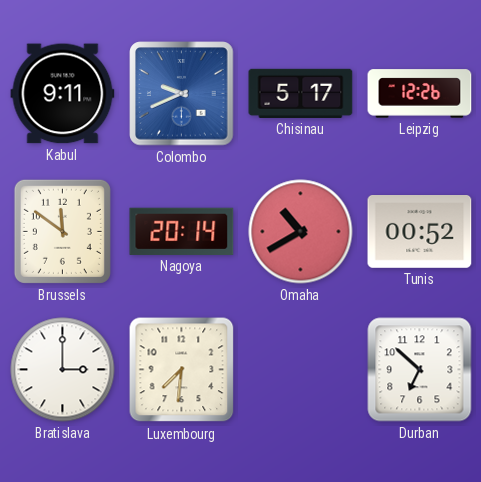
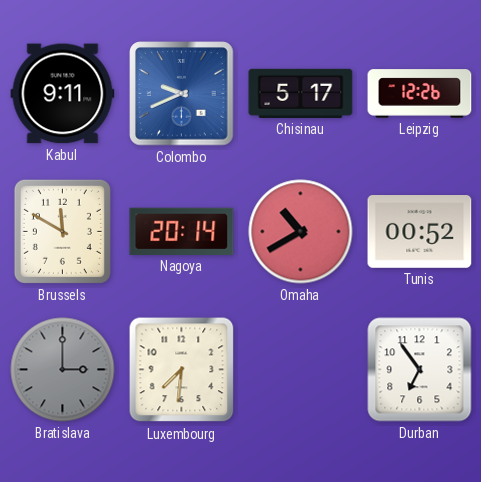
Brussels: 11:51 -> 11:50
Bratislava dial: white -> grey
Durban: 6:52 -> 6:54
